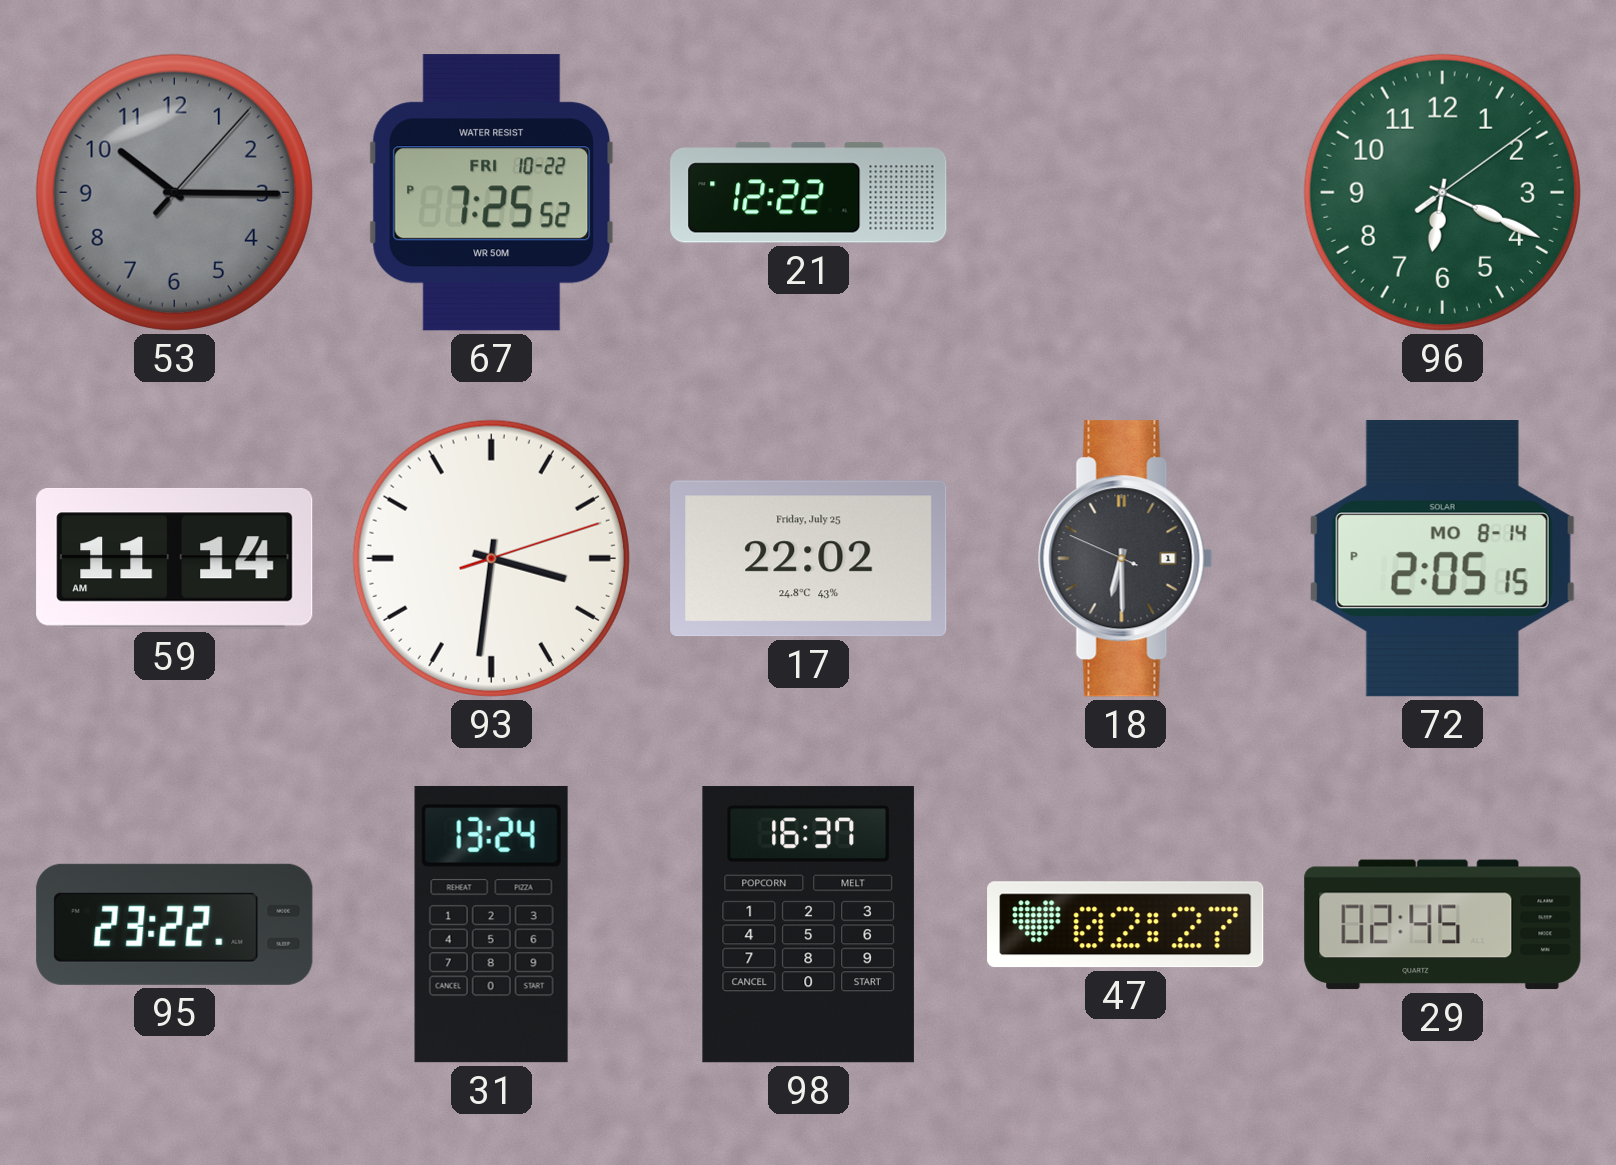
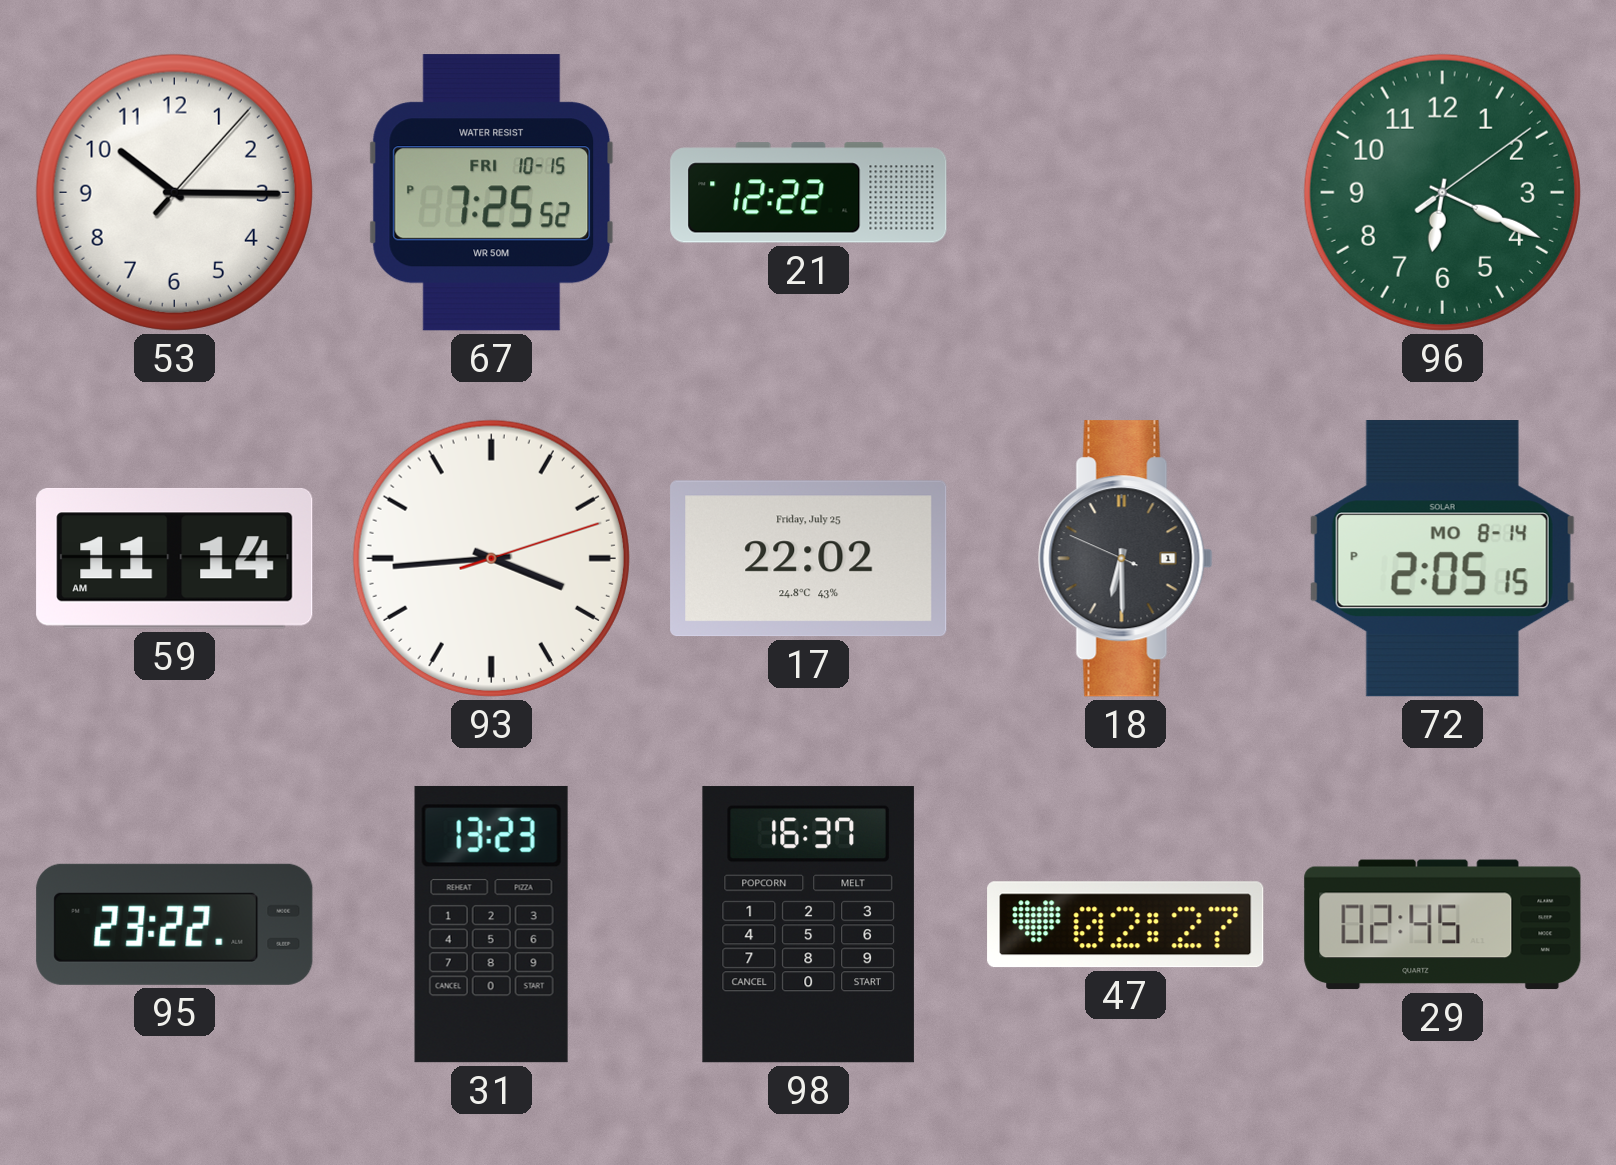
53 dial: grey -> white
67 date: FRI 10-22 -> FRI 10-15
93: 3:31 -> 3:44
31: 13:24 -> 13:23
